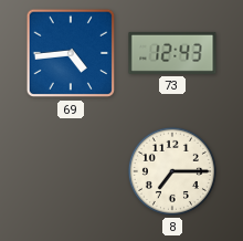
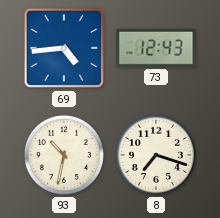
93: none -> 10:32
8: 7:15 -> 7:18
